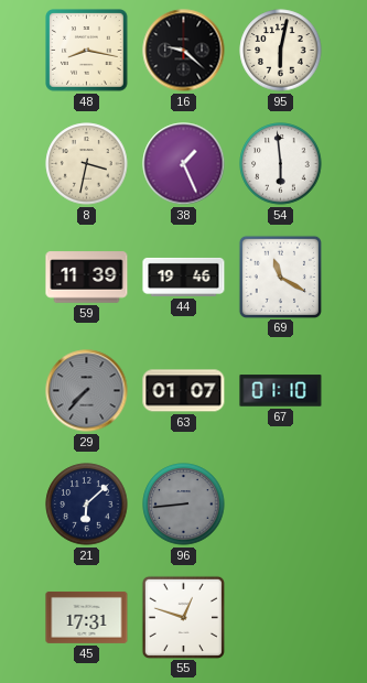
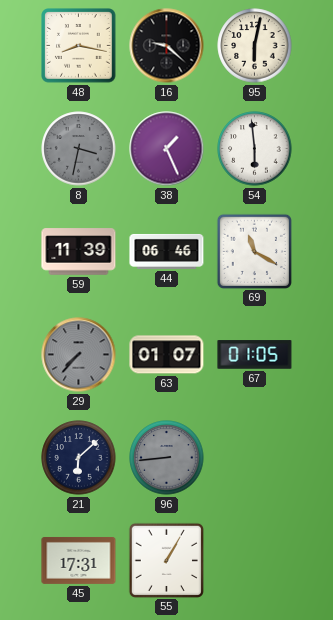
8 dial: cream -> grey
44: 19:46 -> 06:46
67: 01:10 -> 01:05
55: 12:48 -> 1:05
